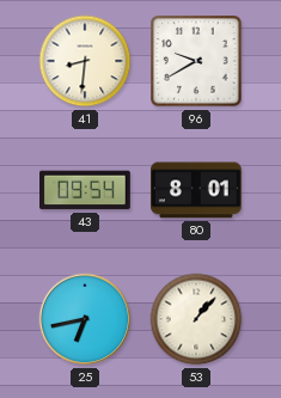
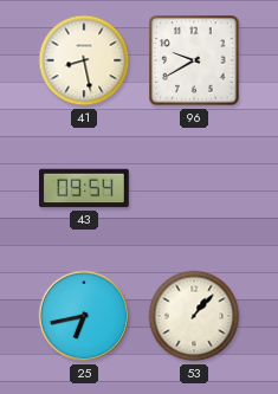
41: 8:31 -> 8:28
80: 8:01 -> none
